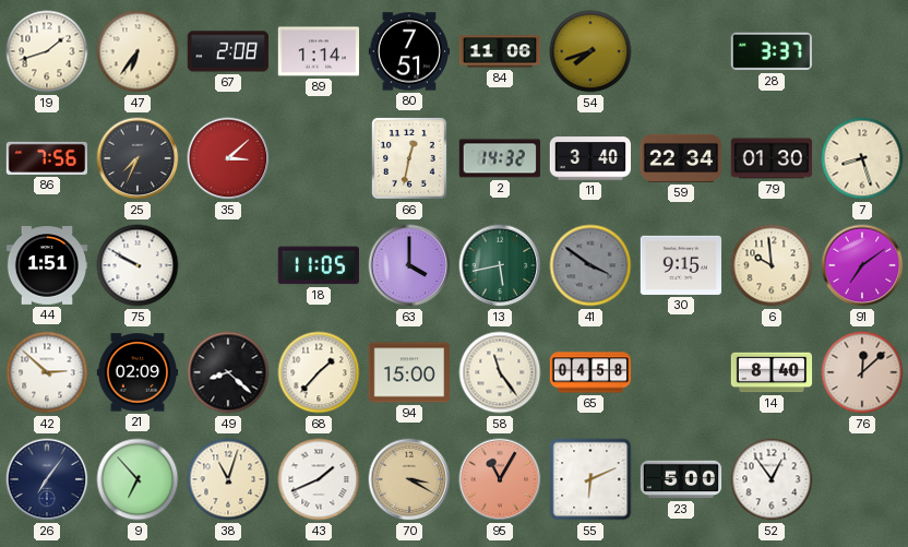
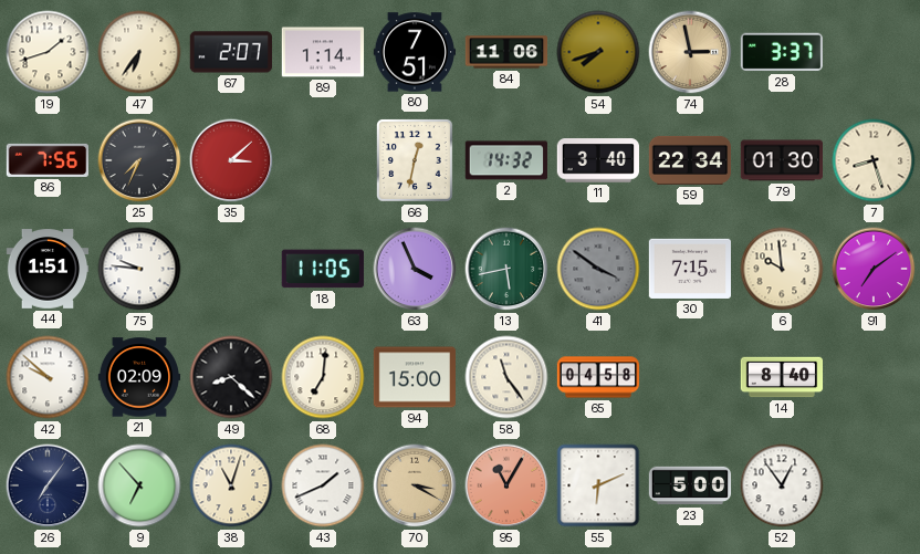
67: 2:08 -> 2:07
74: none -> 2:58
75: 9:50 -> 9:46
63: 4:00 -> 3:56
30: 9:15 -> 7:15
42: 2:52 -> 9:52
68: 1:37 -> 7:01
76: 12:08 -> none
